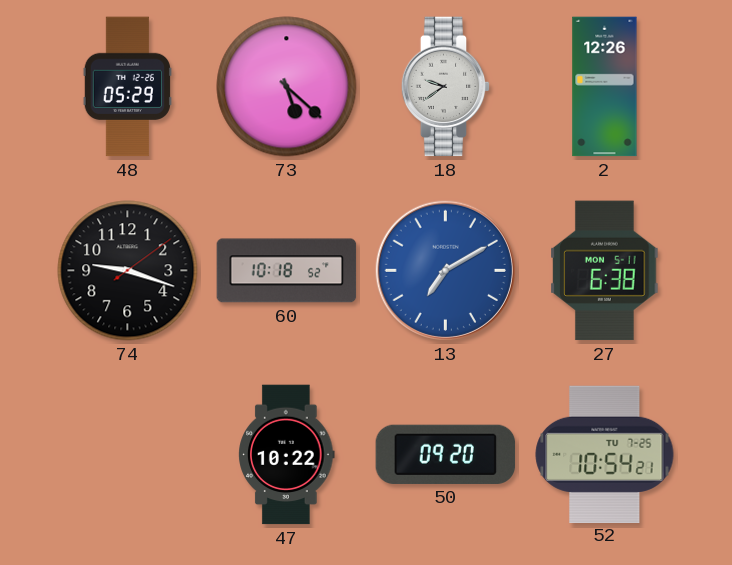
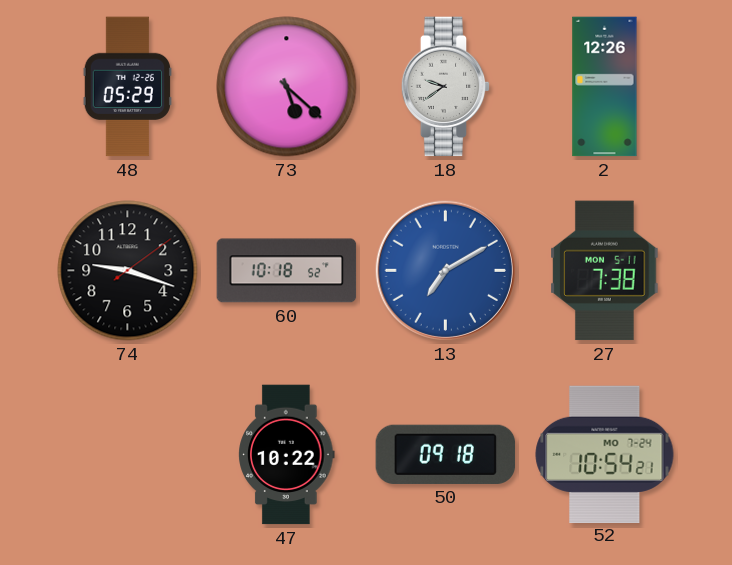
27: 6:38 -> 7:38
50: 09:20 -> 09:18
52 date: TU 7-25 -> MO 7-24
